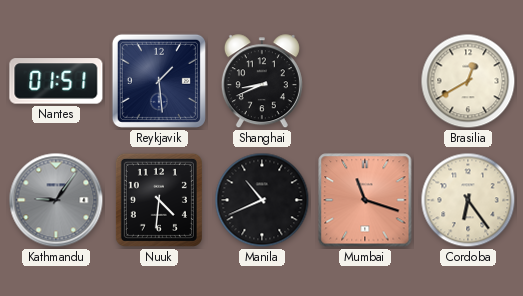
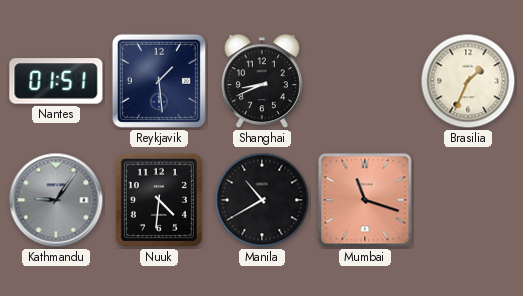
Brasilia: 12:40 -> 1:34
Manila: 10:41 -> 10:40
Cordoba: 6:24 -> none
